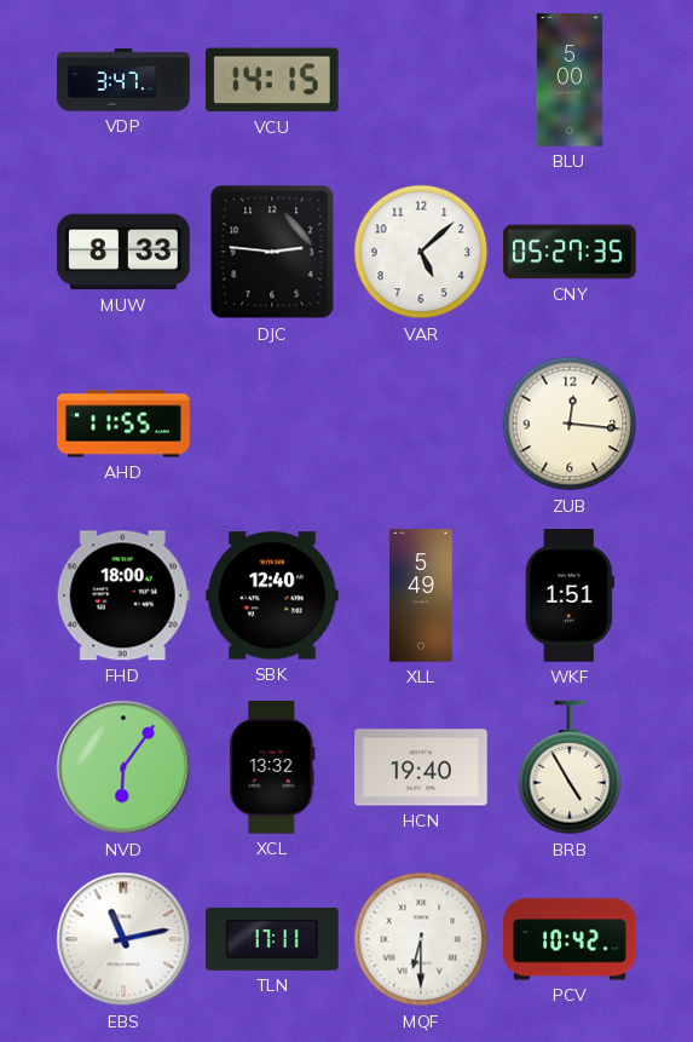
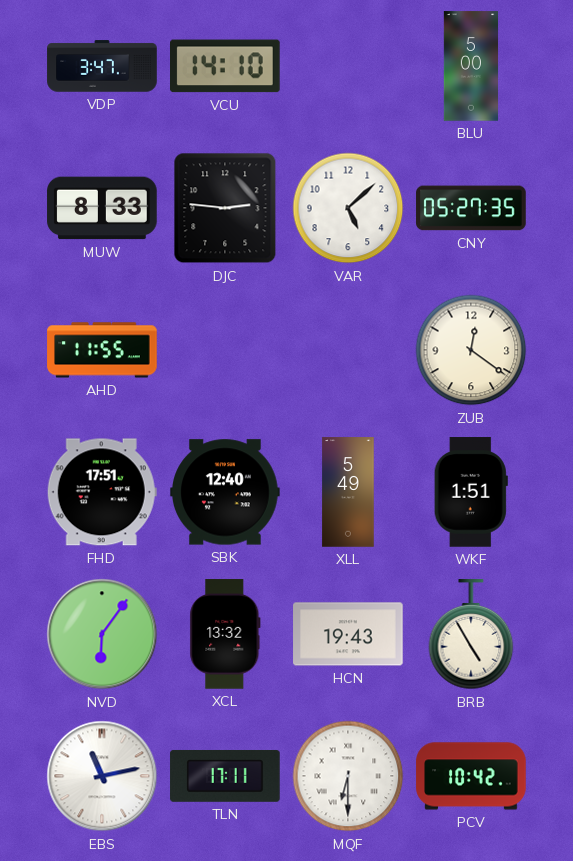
VCU: 14:15 -> 14:10
ZUB: 12:16 -> 12:21
FHD: 18:00 -> 17:51
HCN: 19:40 -> 19:43
